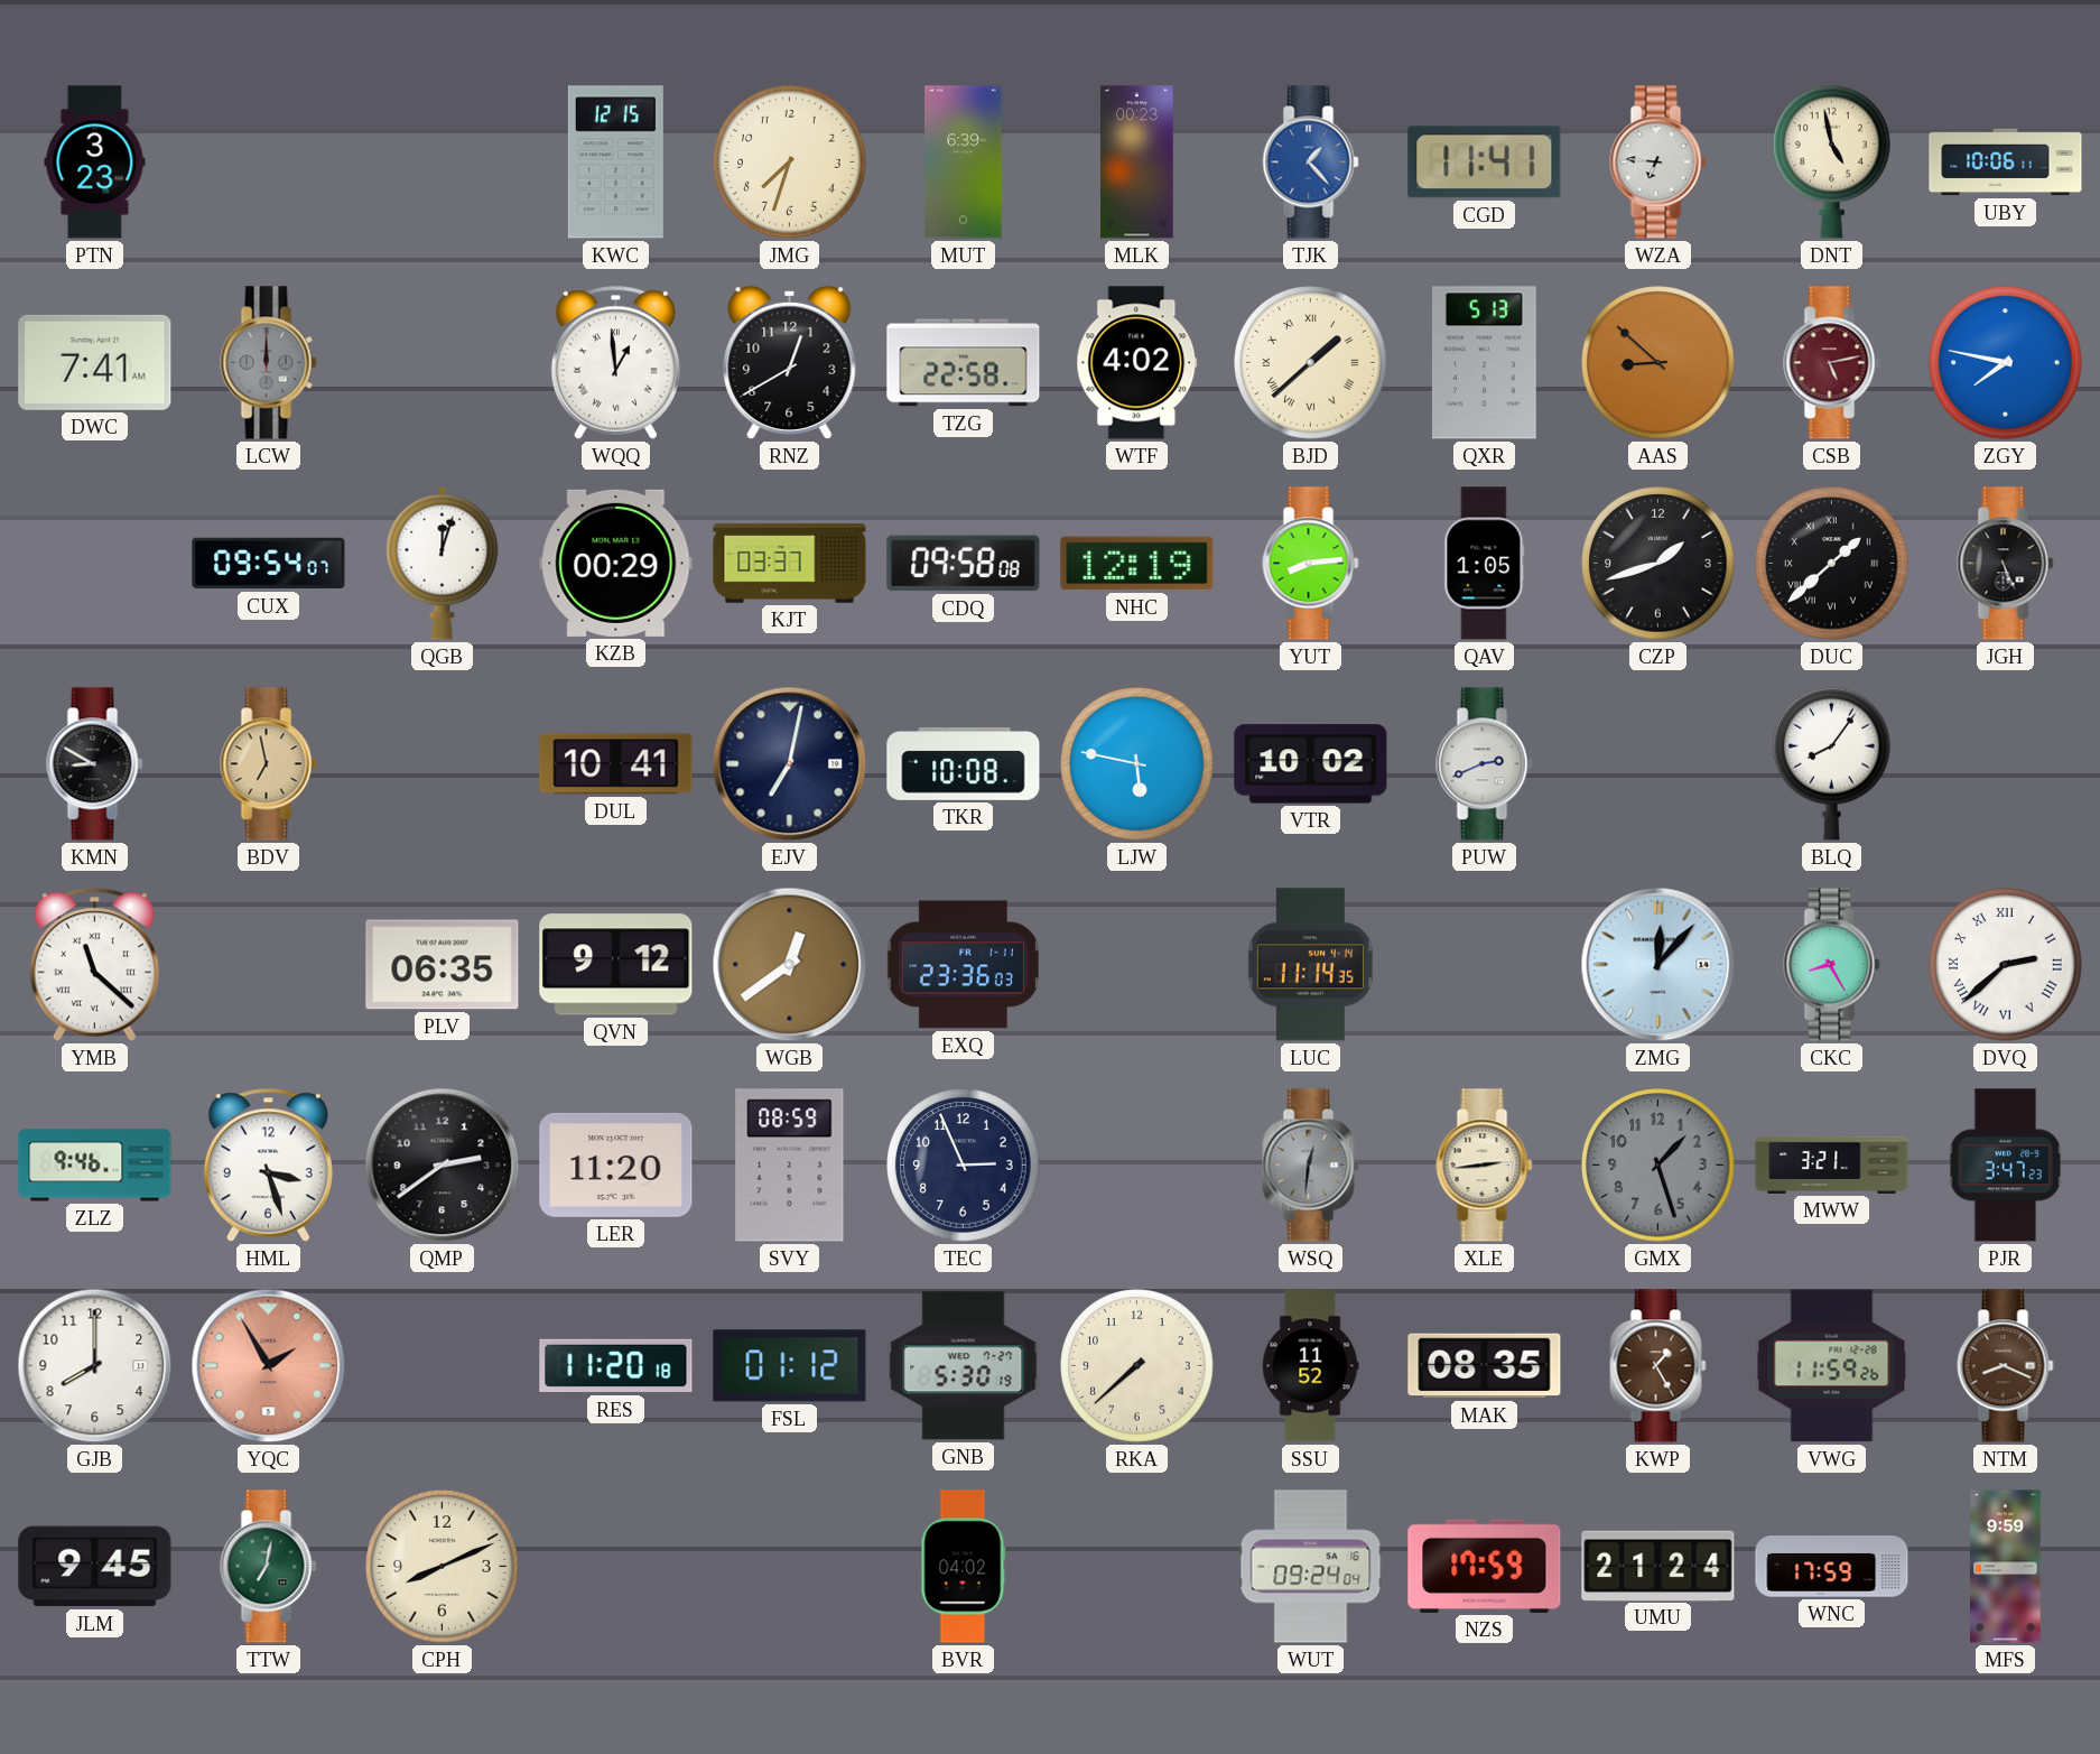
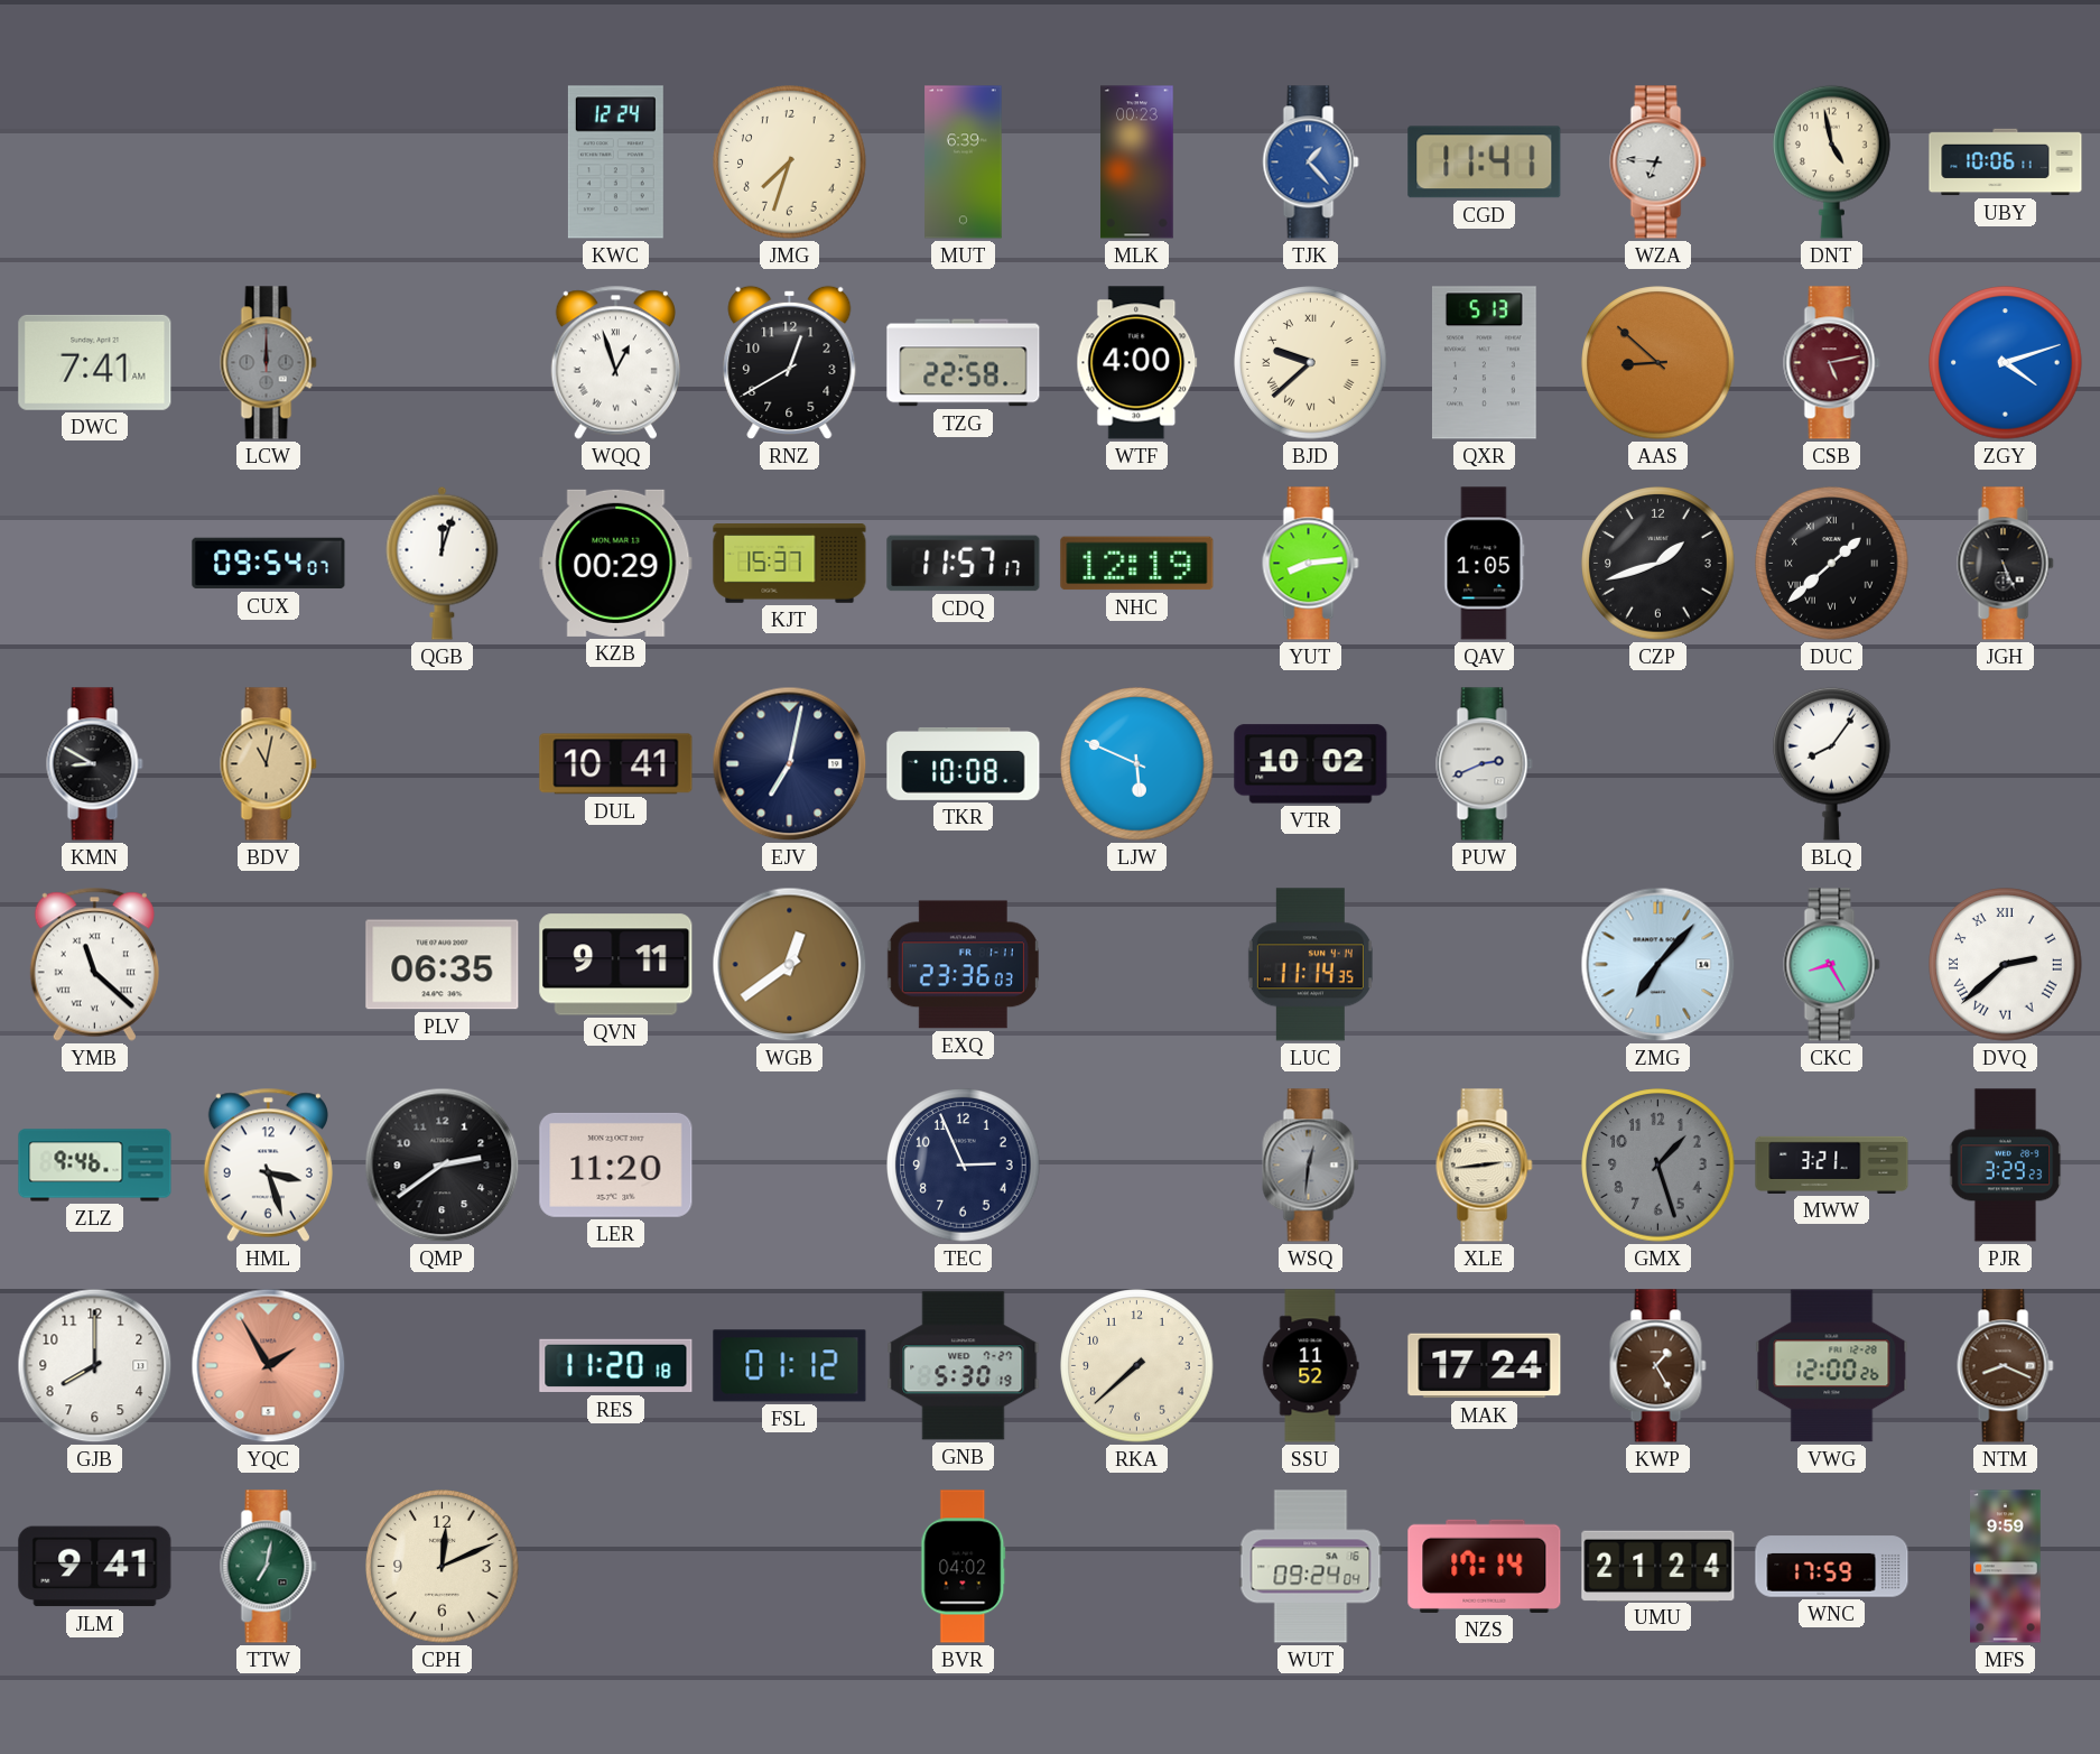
PTN: 3:23 -> none
KWC: 12:15 -> 12:24
WQQ: 12:59 -> 12:57
WTF: 4:02 -> 4:00
BJD: 1:38 -> 9:38
ZGY: 7:47 -> 4:12
KJT: 03:37 -> 15:37
CDQ: 09:58 -> 11:57
BDV: 6:58 -> 11:02
LJW: 5:47 -> 5:49
QVN: 9:12 -> 9:11
ZMG: 12:07 -> 7:07
SVY: 08:59 -> none
PJR: 3:47 -> 3:29
MAK: 08:35 -> 17:24
VWG: 11:59 -> 12:00
JLM: 9:45 -> 9:41
CPH: 8:11 -> 12:11
NZS: 17:59 -> 17:14
